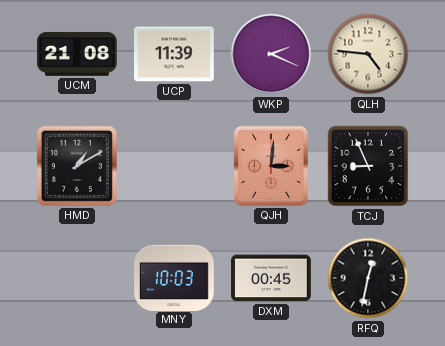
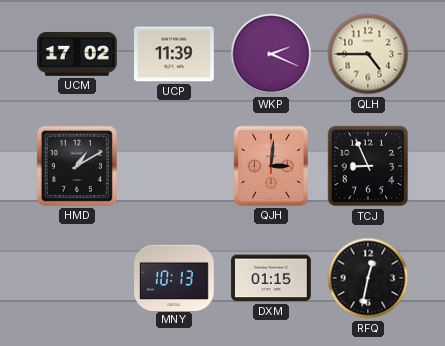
UCM: 21:08 -> 17:02
QLH: 4:46 -> 4:45
MNY: 10:03 -> 10:13
DXM: 00:45 -> 01:15
